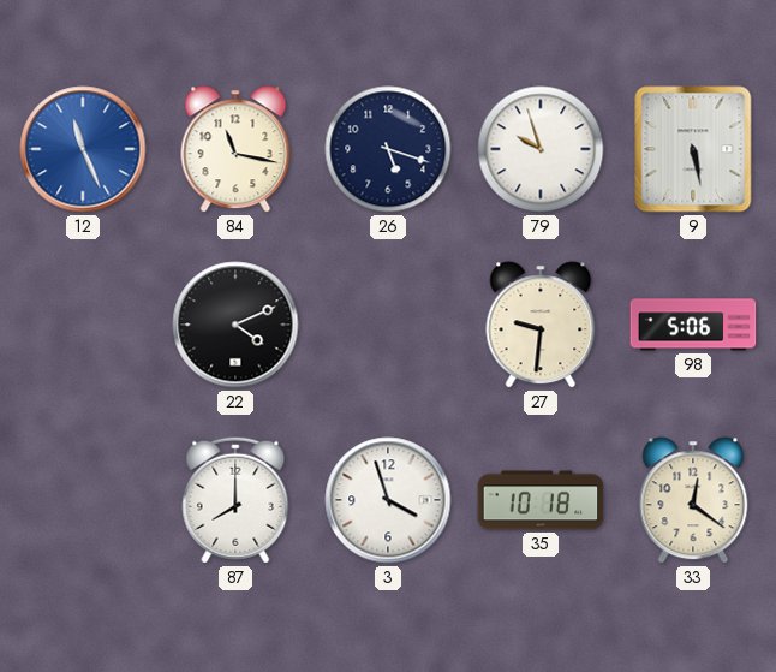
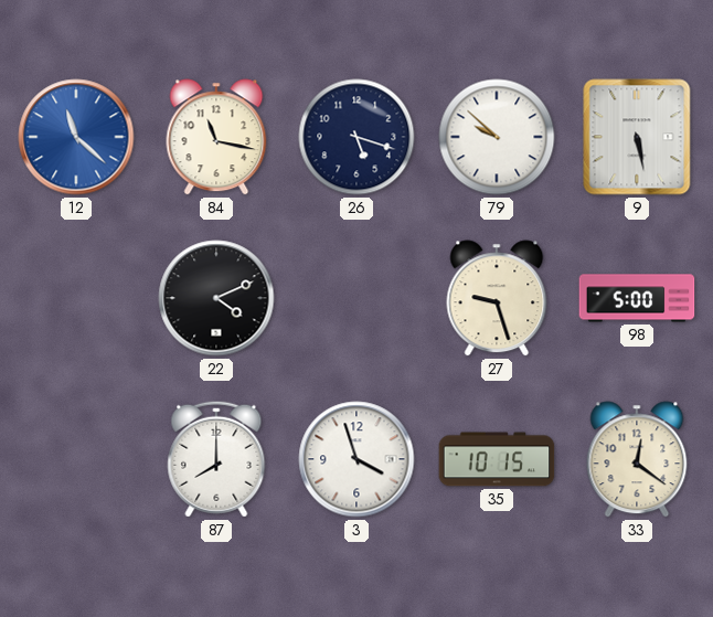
12: 11:26 -> 11:22
79: 9:57 -> 9:52
27: 9:31 -> 9:27
98: 5:06 -> 5:00
35: 10:18 -> 10:15
